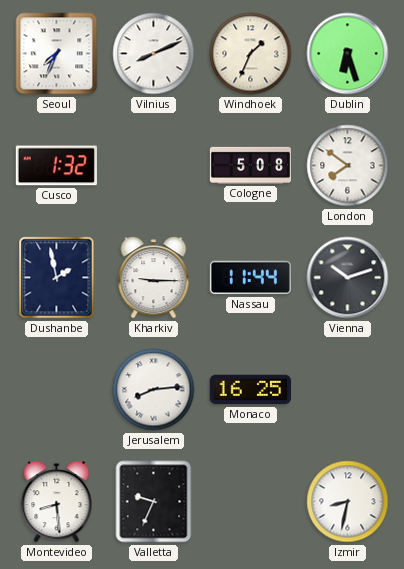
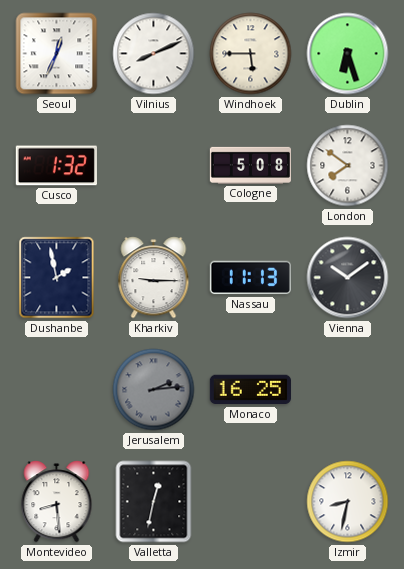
Seoul: 7:34 -> 12:34
Windhoek: 1:34 -> 5:45
Nassau: 11:44 -> 11:13
Vienna: 10:12 -> 10:09
Jerusalem: 8:14 -> 2:14
Jerusalem dial: white -> grey
Valletta: 9:34 -> 12:32
